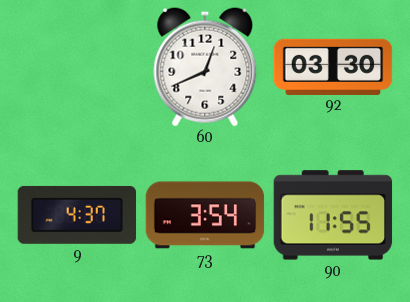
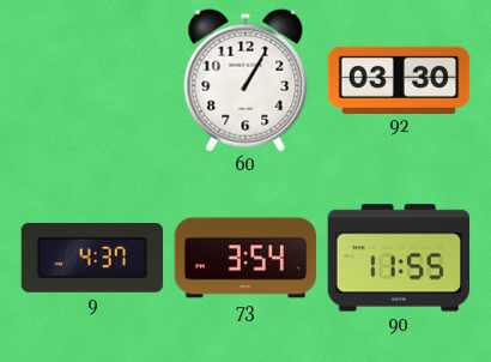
60: 12:41 -> 1:05
